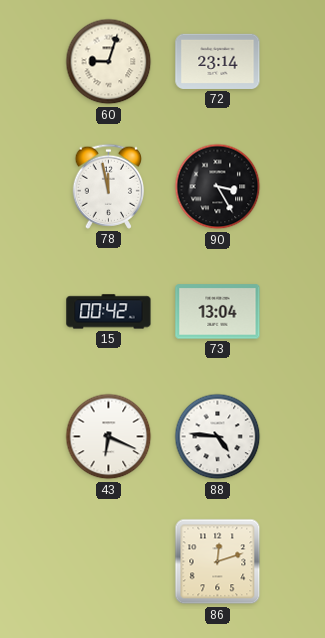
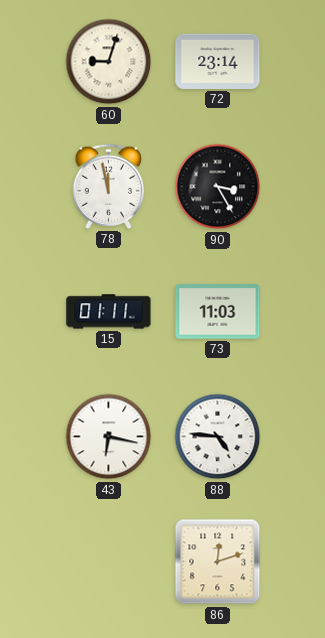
15: 00:42 -> 01:11
73: 13:04 -> 11:03
43: 6:19 -> 6:17
